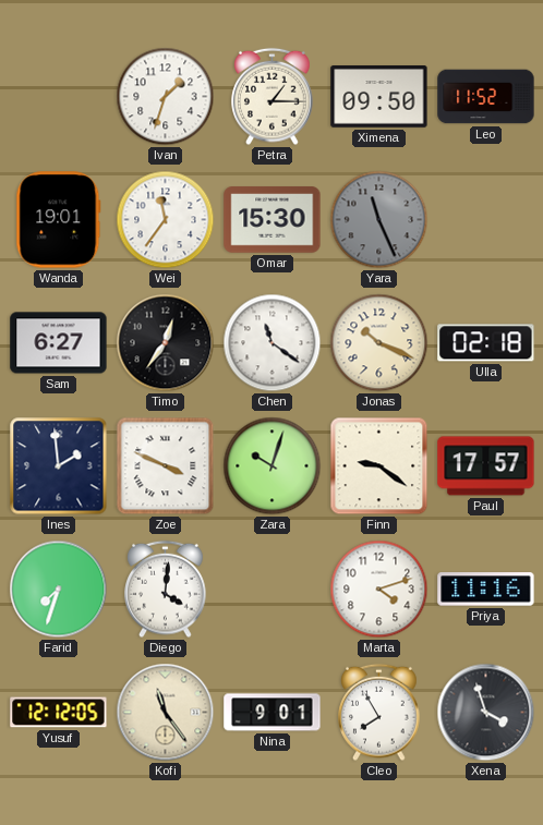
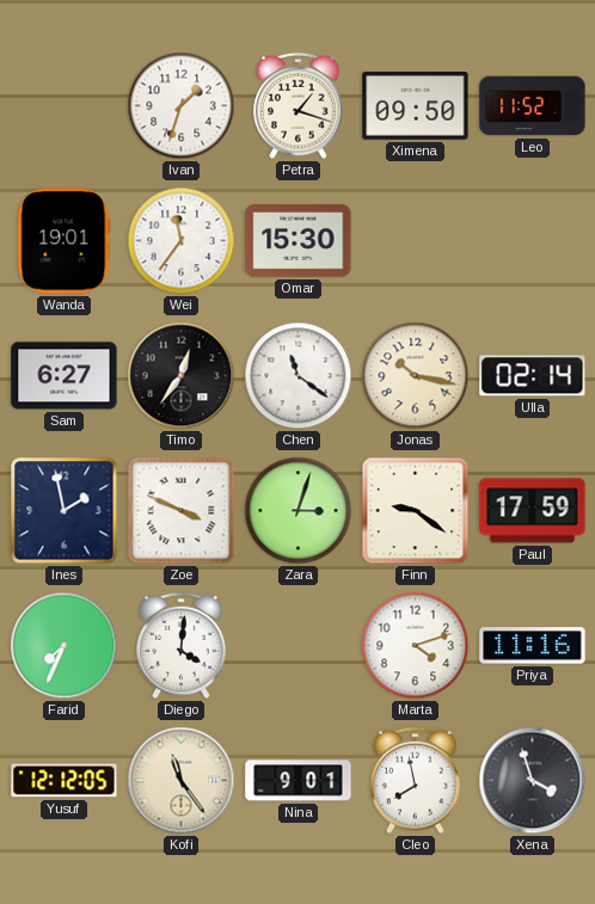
Petra: 1:15 -> 1:18
Yara: 11:26 -> none
Jonas: 10:19 -> 10:17
Ulla: 02:18 -> 02:14
Ines: 1:59 -> 1:58
Zara: 10:03 -> 3:03
Paul: 17:57 -> 17:59
Farid: 7:33 -> 7:34
Cleo: 7:55 -> 7:58
